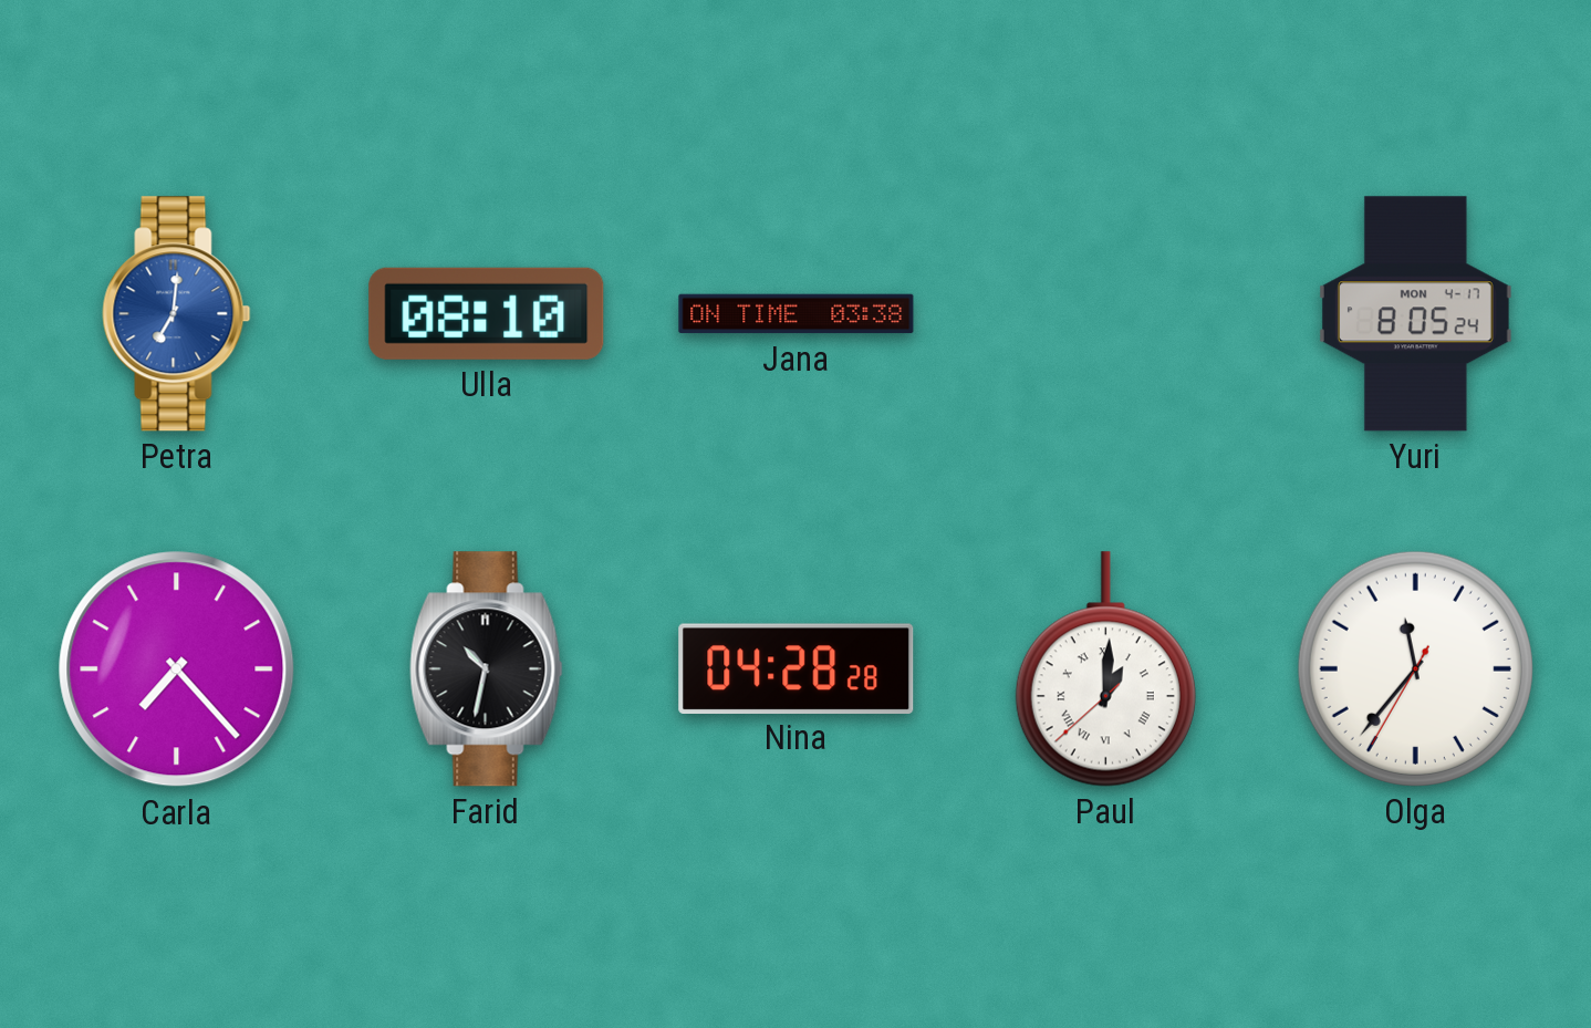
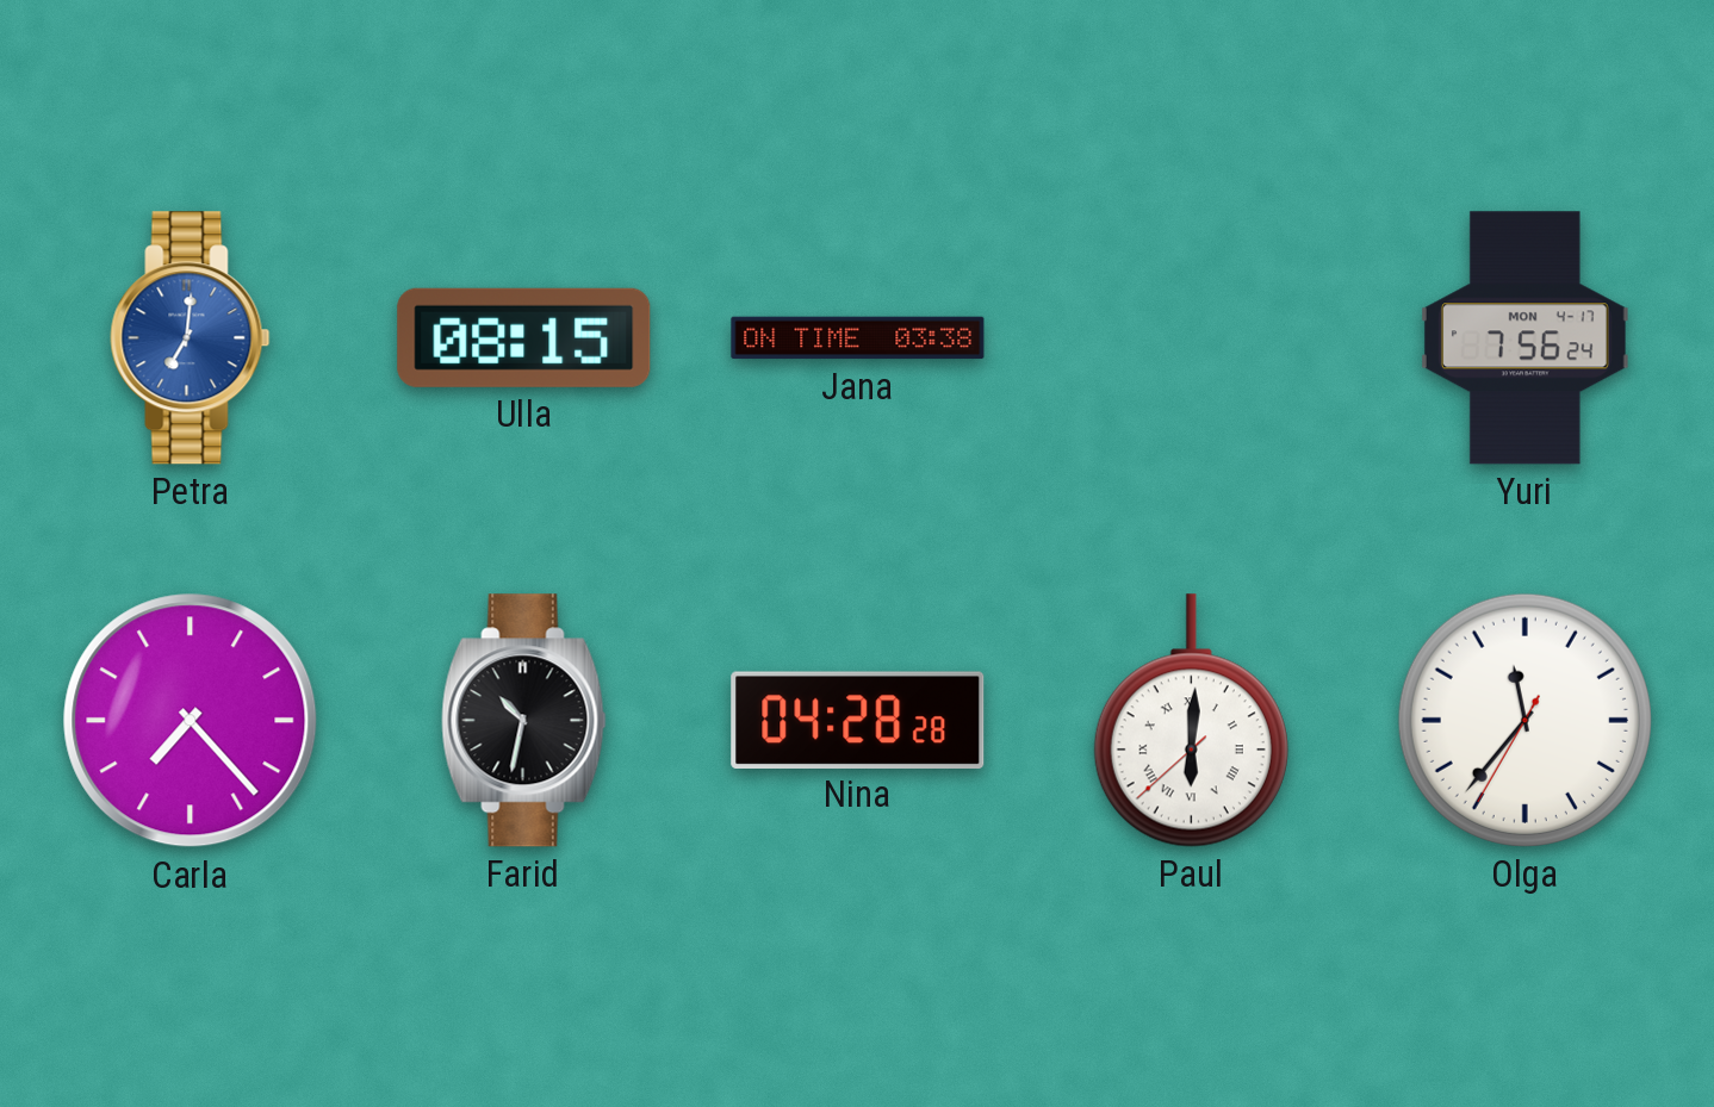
Ulla: 08:10 -> 08:15
Yuri: 8:05 -> 7:56
Paul: 1:00 -> 6:00
